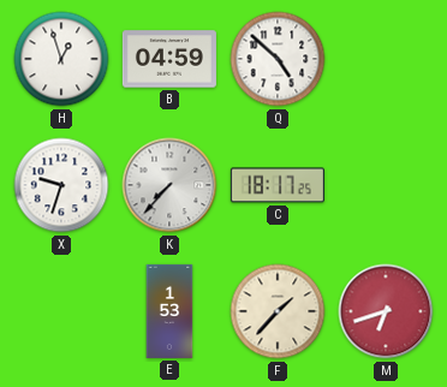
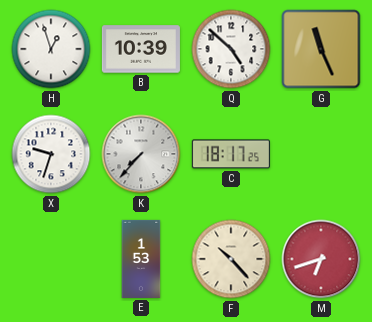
B: 04:59 -> 10:39
G: none -> 11:26
F: 1:37 -> 10:23
